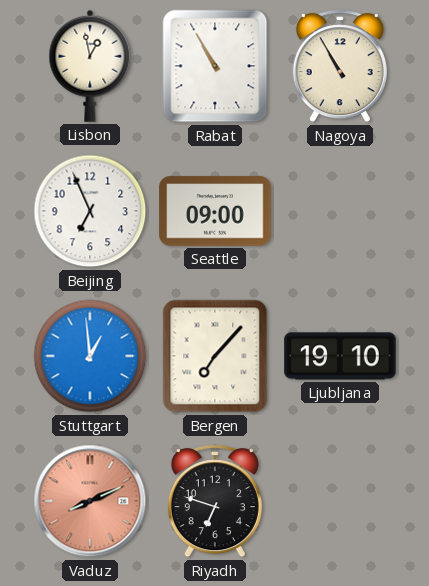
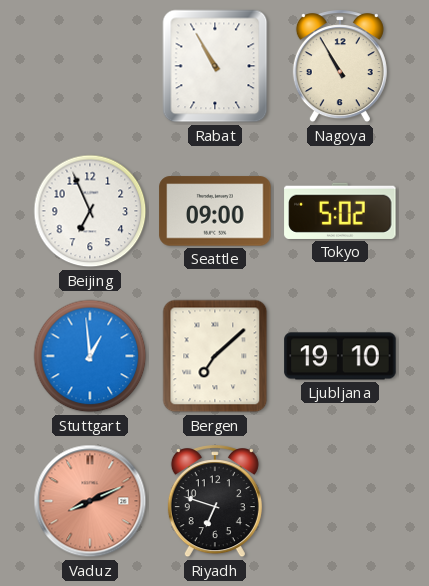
Lisbon: 12:58 -> none
Tokyo: none -> 5:02
Bergen: 7:07 -> 7:08
